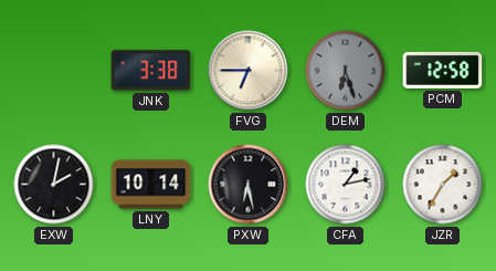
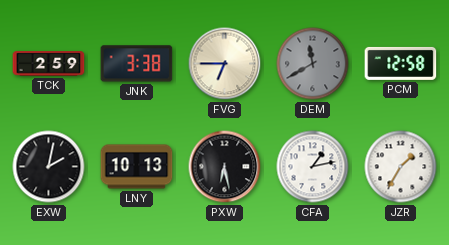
TCK: none -> 2:59
DEM: 6:27 -> 11:40
LNY: 10:14 -> 10:13
